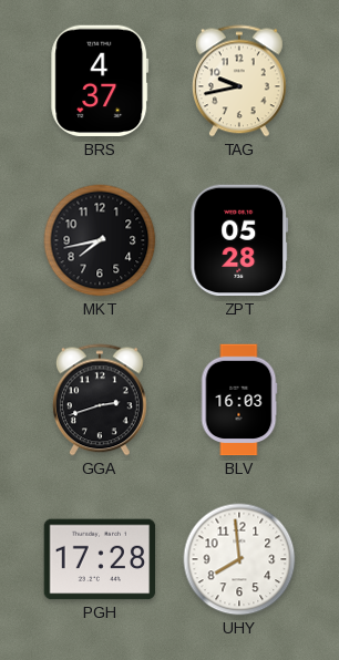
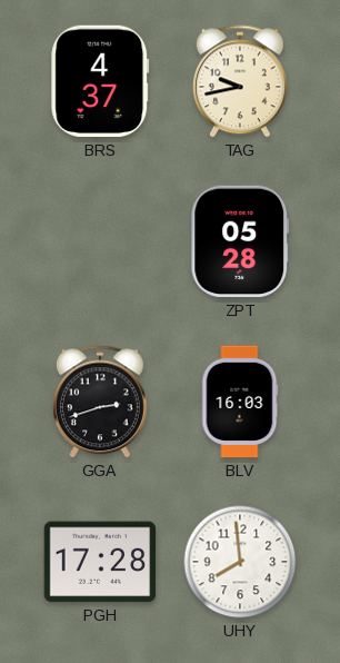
MKT: 7:43 -> none
